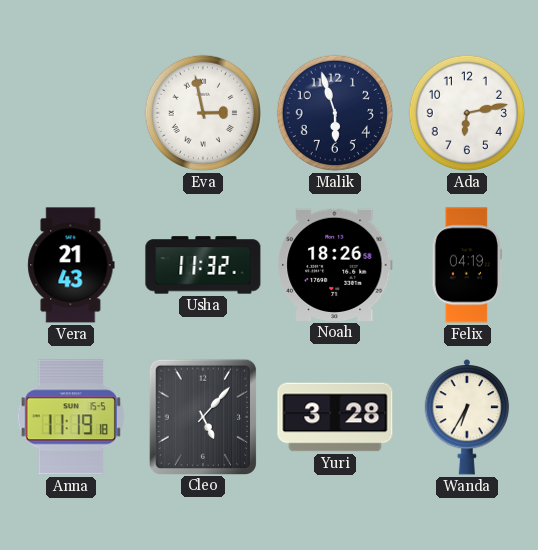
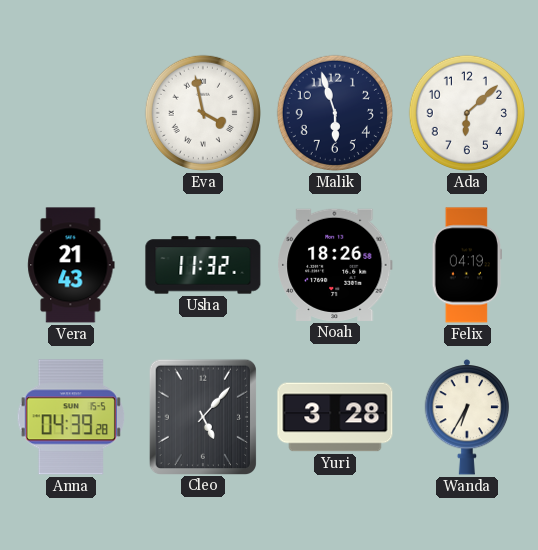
Eva: 2:58 -> 3:58
Ada: 6:13 -> 6:08
Anna: 11:19 -> 04:39
